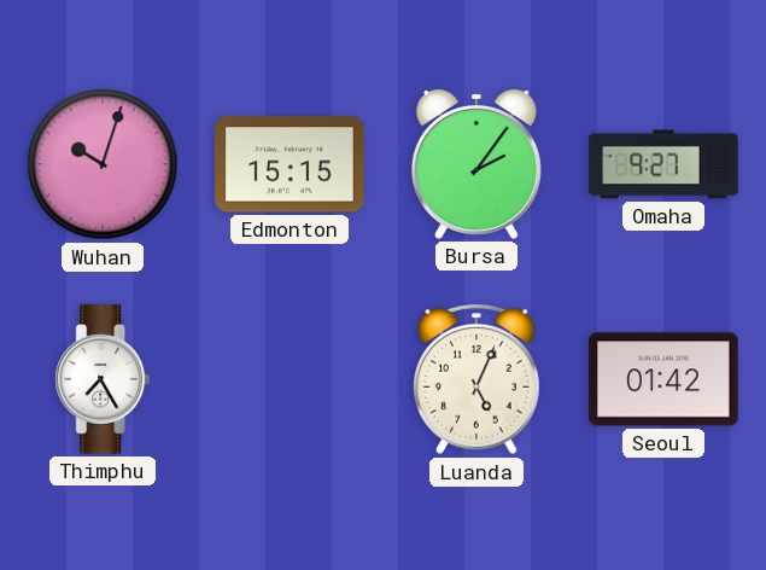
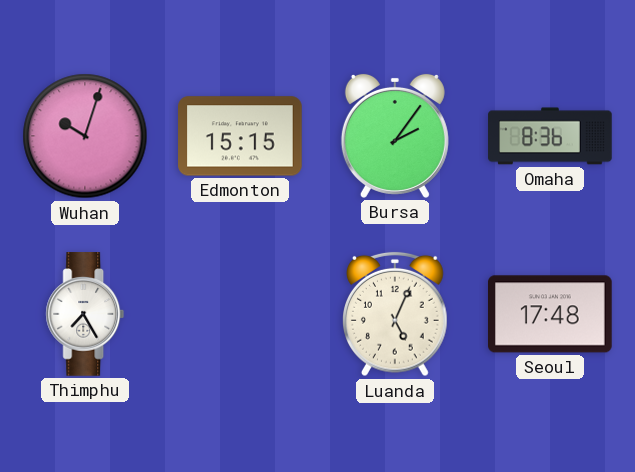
Omaha: 9:27 -> 8:36
Seoul: 01:42 -> 17:48
